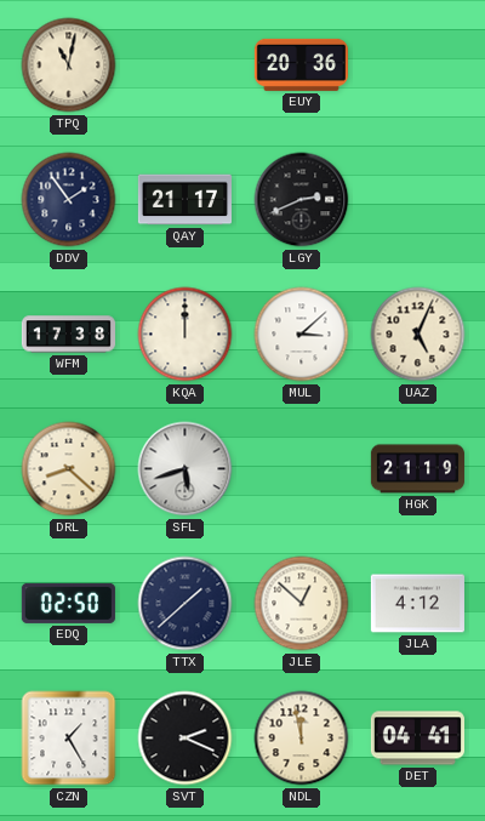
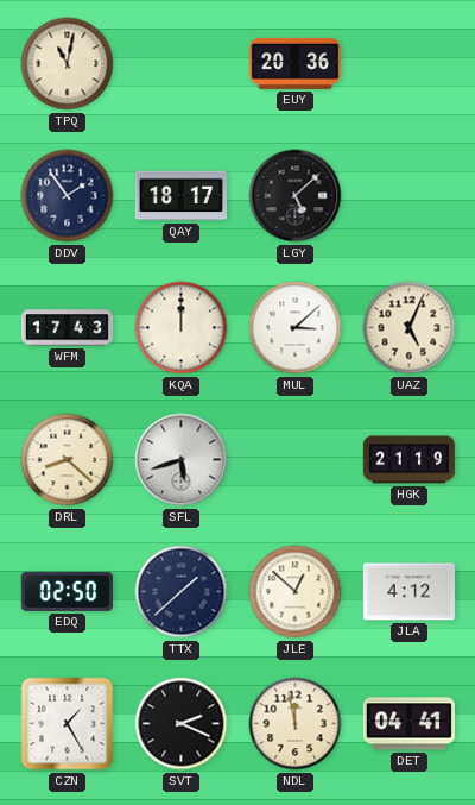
QAY: 21:17 -> 18:17
LGY: 2:41 -> 5:08
WFM: 17:38 -> 17:43
